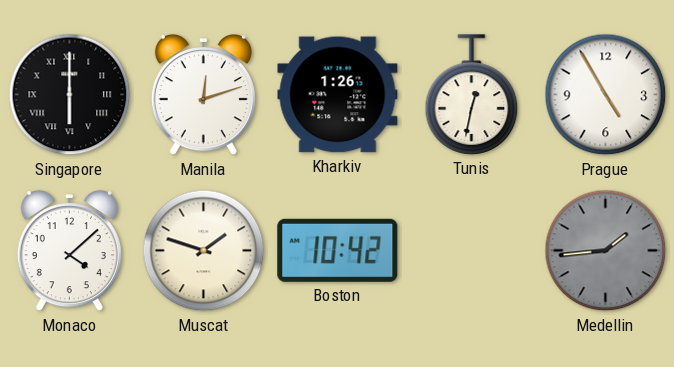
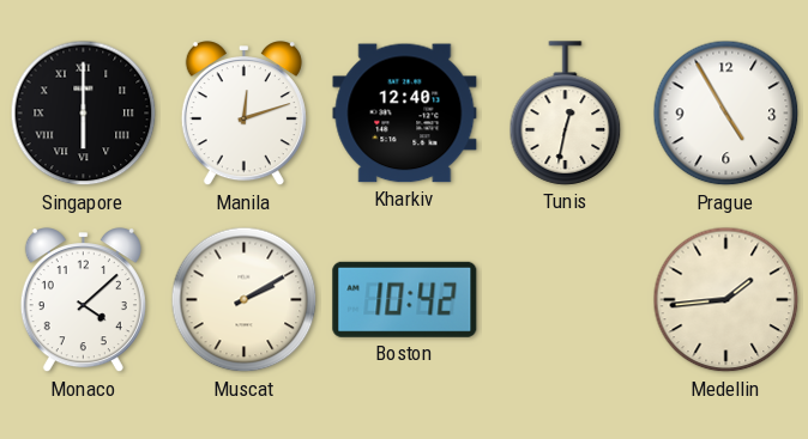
Kharkiv: 1:26 -> 12:40
Muscat: 1:48 -> 2:10
Medellin dial: grey -> cream
